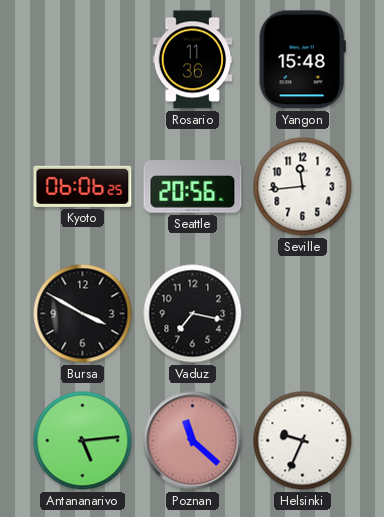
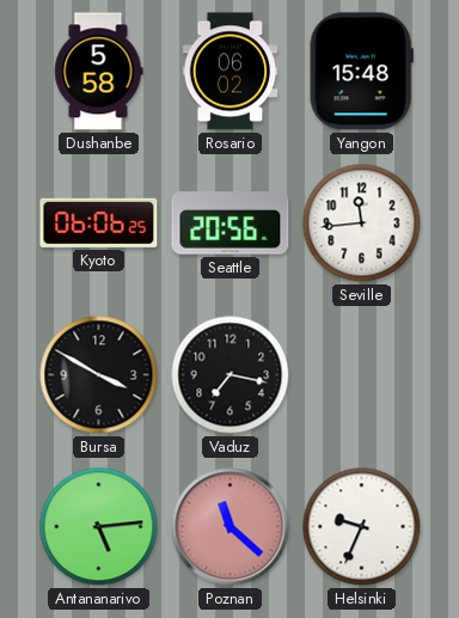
Dushanbe: none -> 5:58
Rosario: 11:36 -> 06:02
